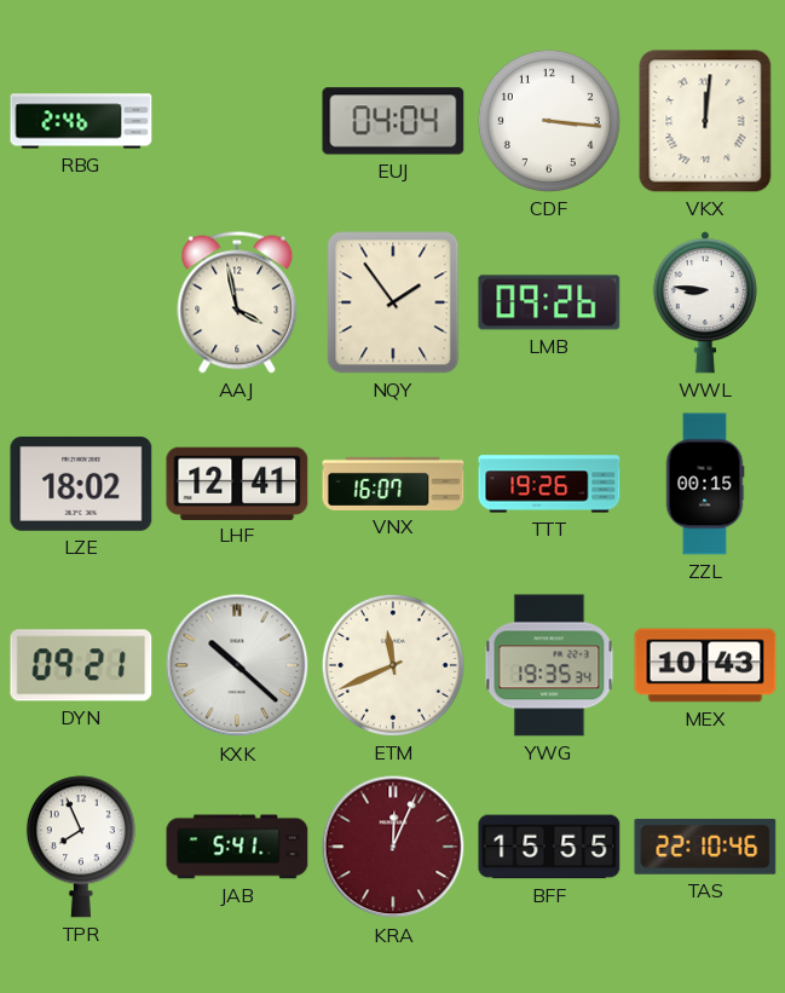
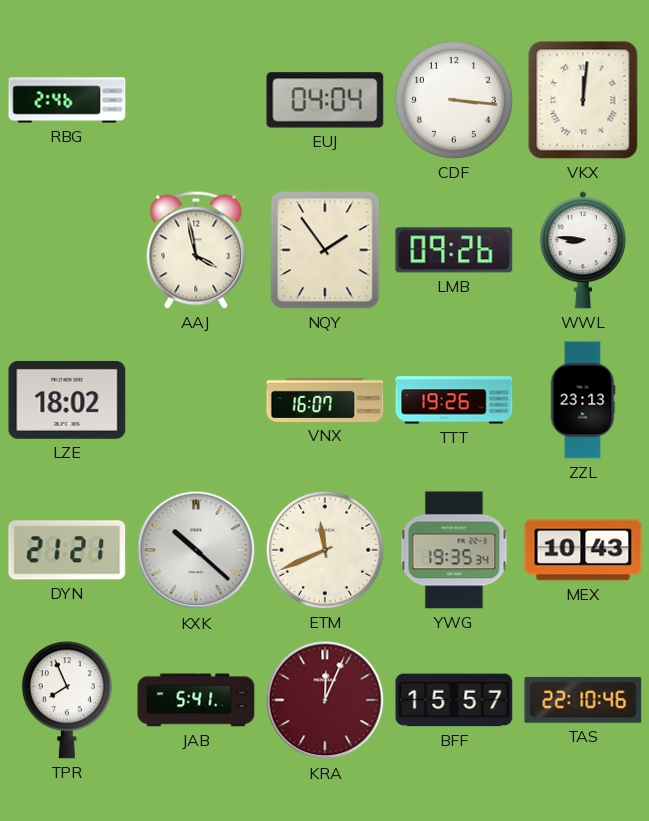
LHF: 12:41 -> none
ZZL: 00:15 -> 23:13
DYN: 09:21 -> 21:21
BFF: 15:55 -> 15:57
